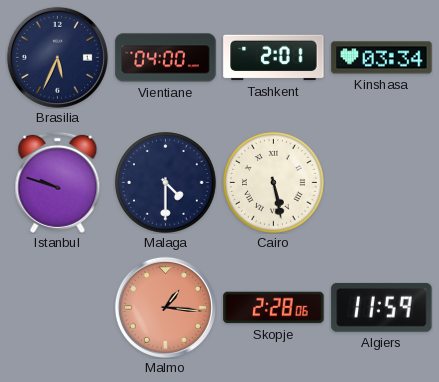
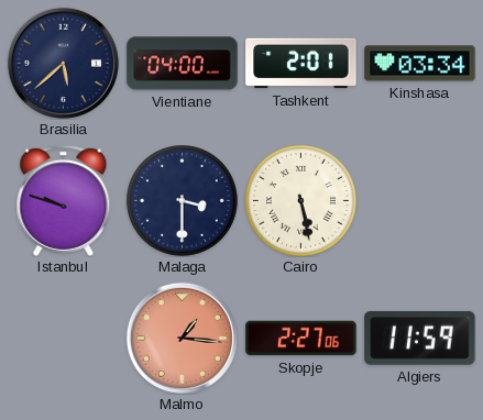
Brasilia: 5:34 -> 5:38
Malaga: 4:30 -> 3:30
Skopje: 2:28 -> 2:27
